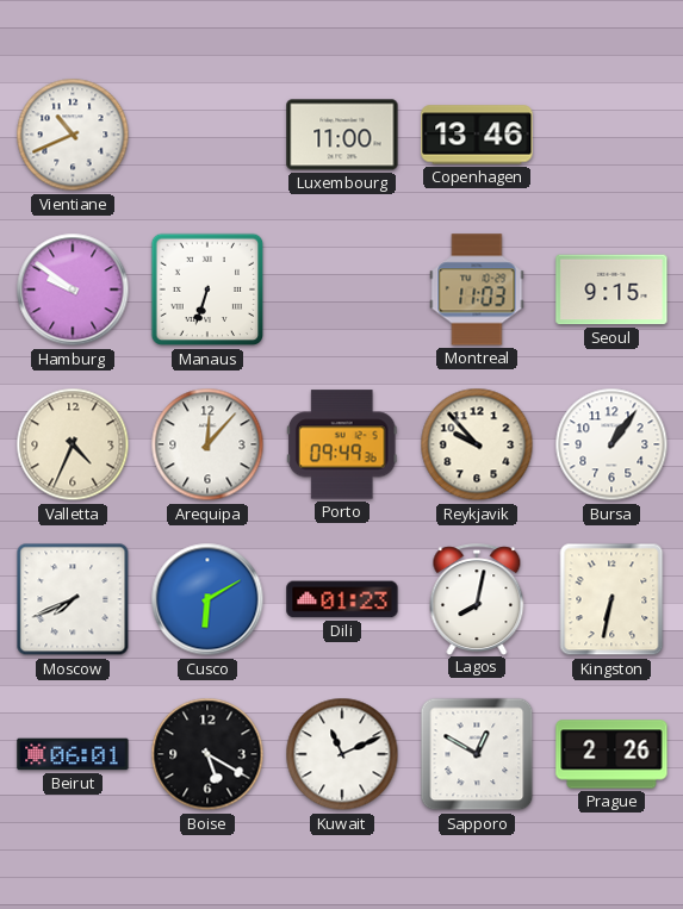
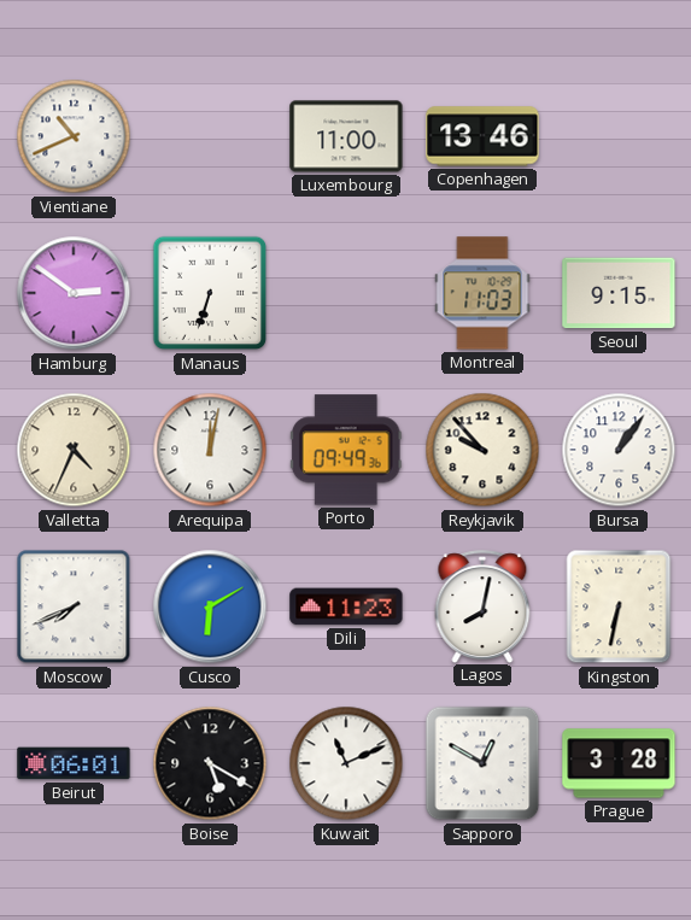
Hamburg: 9:51 -> 2:51
Arequipa: 12:07 -> 12:02
Dili: 01:23 -> 11:23
Prague: 2:26 -> 3:28
